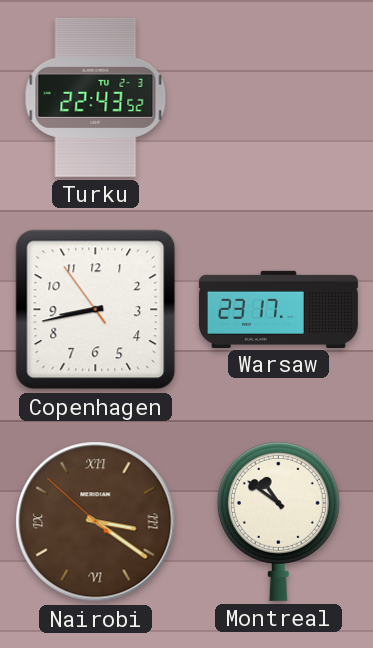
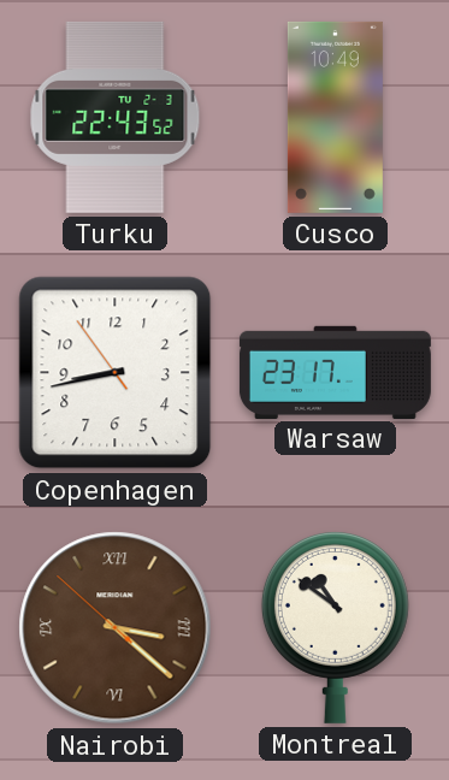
Cusco: none -> 10:49
Nairobi: 3:20 -> 3:21
